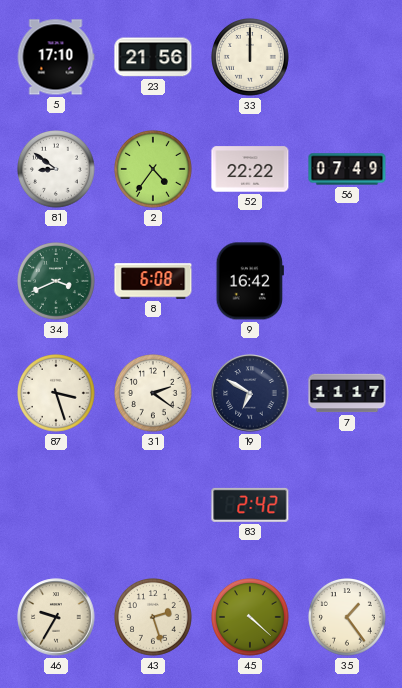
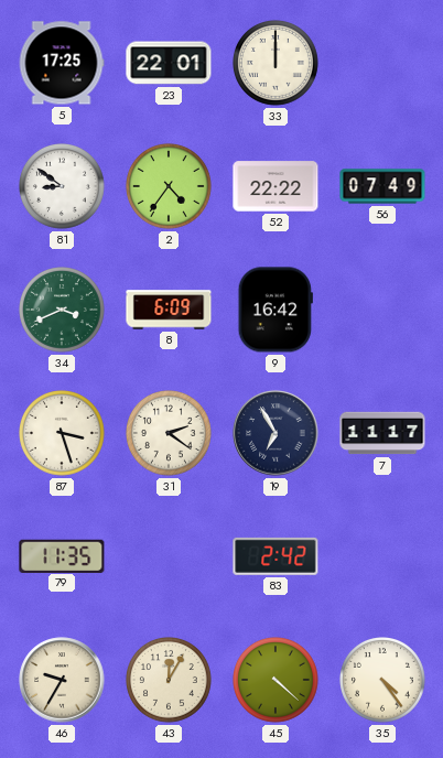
5: 17:10 -> 17:25
23: 21:56 -> 22:01
8: 6:08 -> 6:09
19: 6:50 -> 6:55
79: none -> 11:35
43: 2:27 -> 12:05
35: 1:24 -> 4:24
